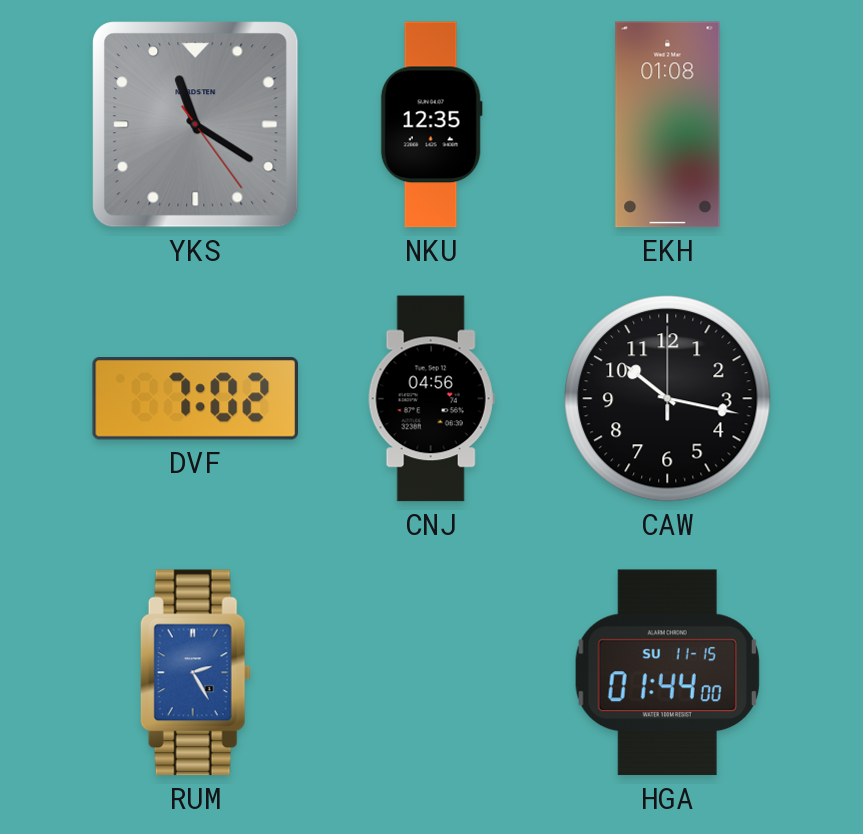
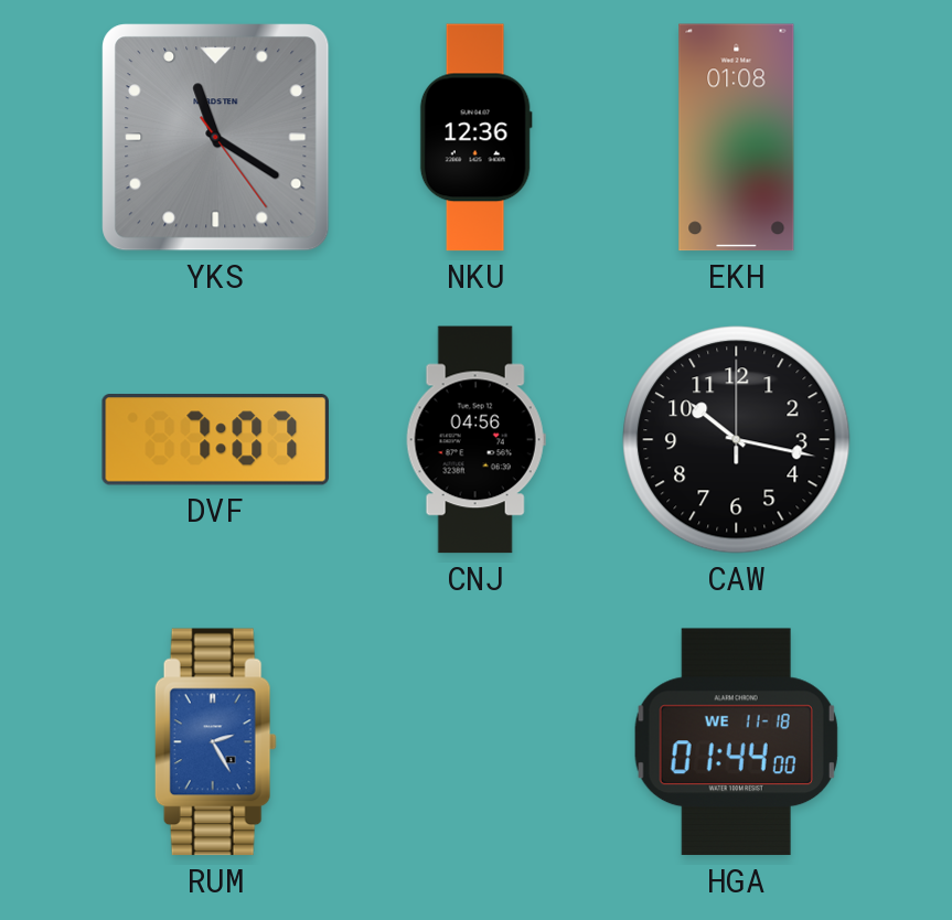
NKU: 12:35 -> 12:36
DVF: 7:02 -> 7:07
HGA date: SU 11-15 -> WE 11-18
